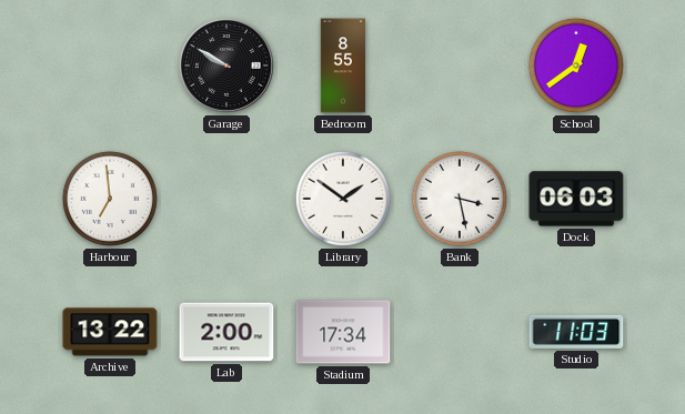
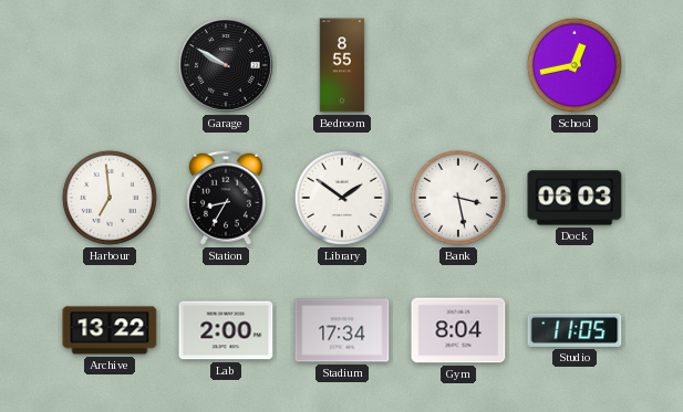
School: 12:39 -> 12:43
Station: none -> 8:35
Gym: none -> 8:04
Studio: 11:03 -> 11:05
